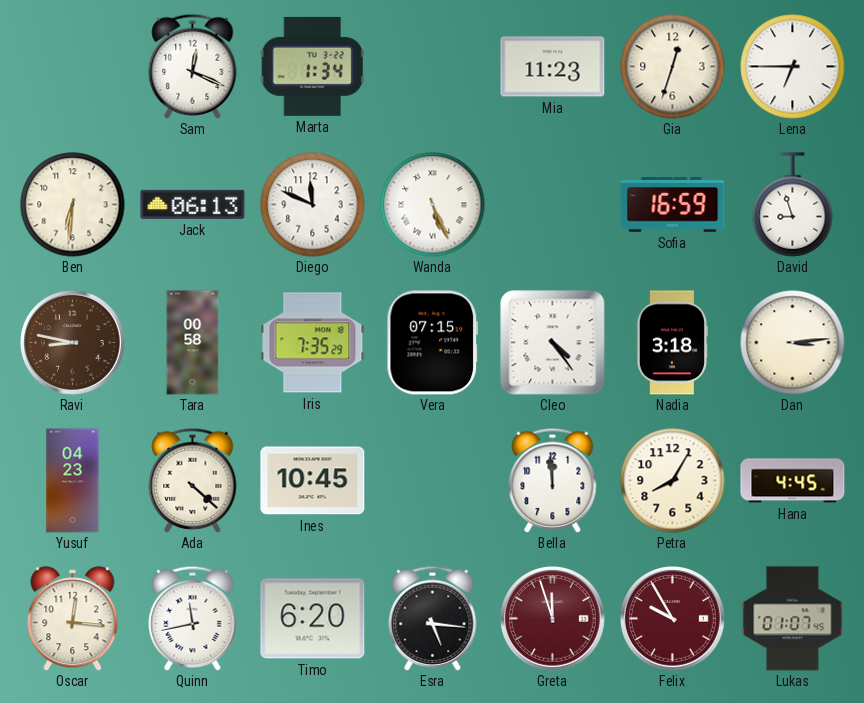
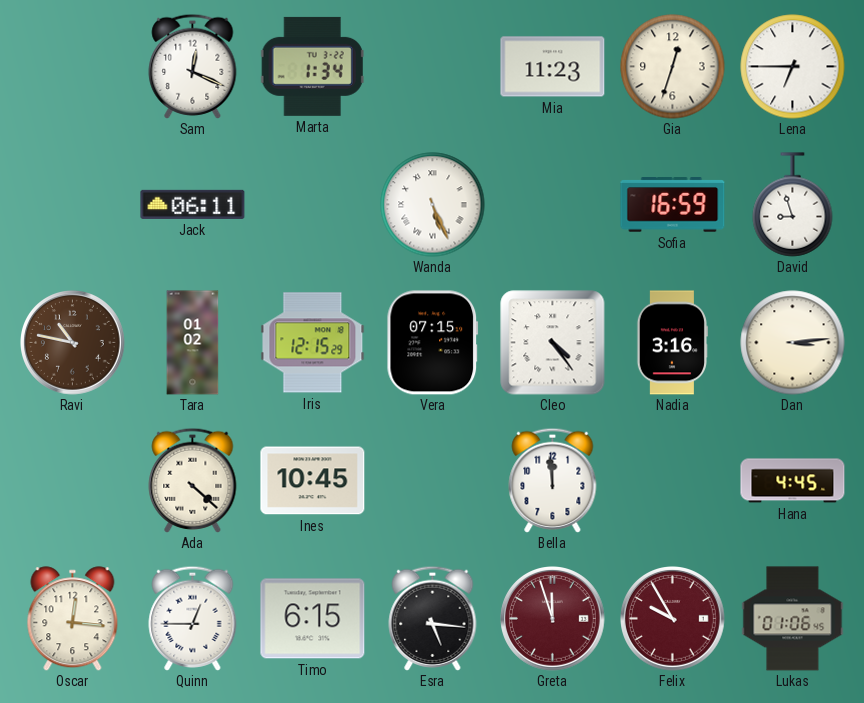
Ben: 6:31 -> none
Jack: 06:13 -> 06:11
Diego: 11:49 -> none
Ravi: 8:47 -> 10:47
Tara: 00:58 -> 01:02
Iris: 7:35 -> 12:15
Nadia: 3:18 -> 3:16
Yusuf: 04:23 -> none
Petra: 8:05 -> none
Quinn: 11:43 -> 12:45
Timo: 6:20 -> 6:15
Lukas: 01:07 -> 01:06
